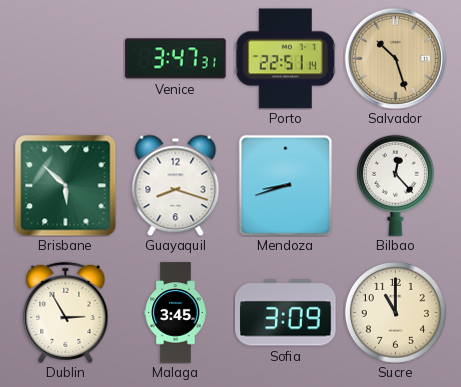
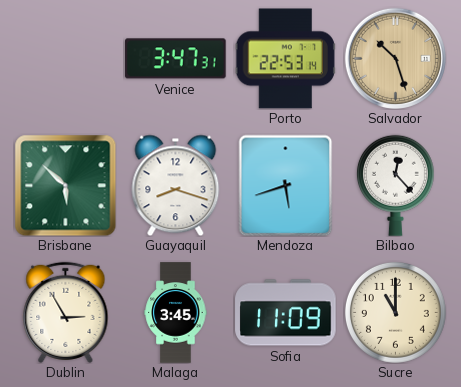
Porto: 22:51 -> 22:53
Mendoza: 8:42 -> 5:42
Sofia: 3:09 -> 11:09
